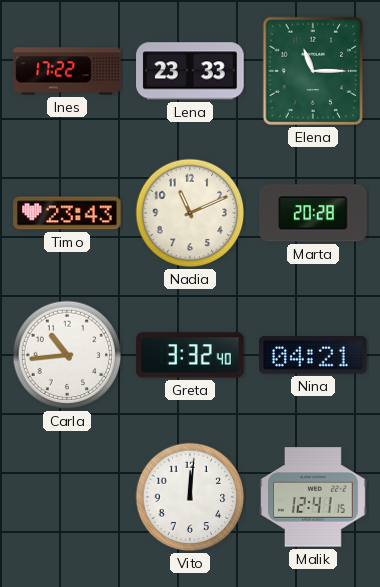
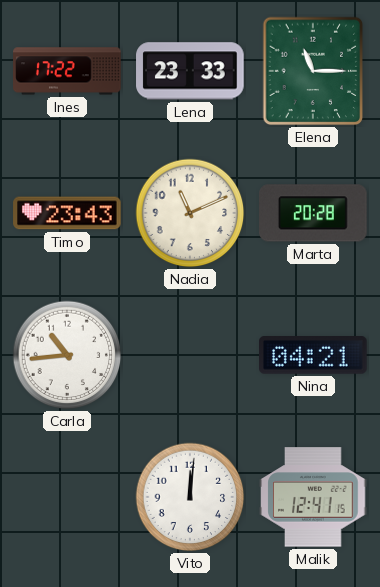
Greta: 3:32 -> none
